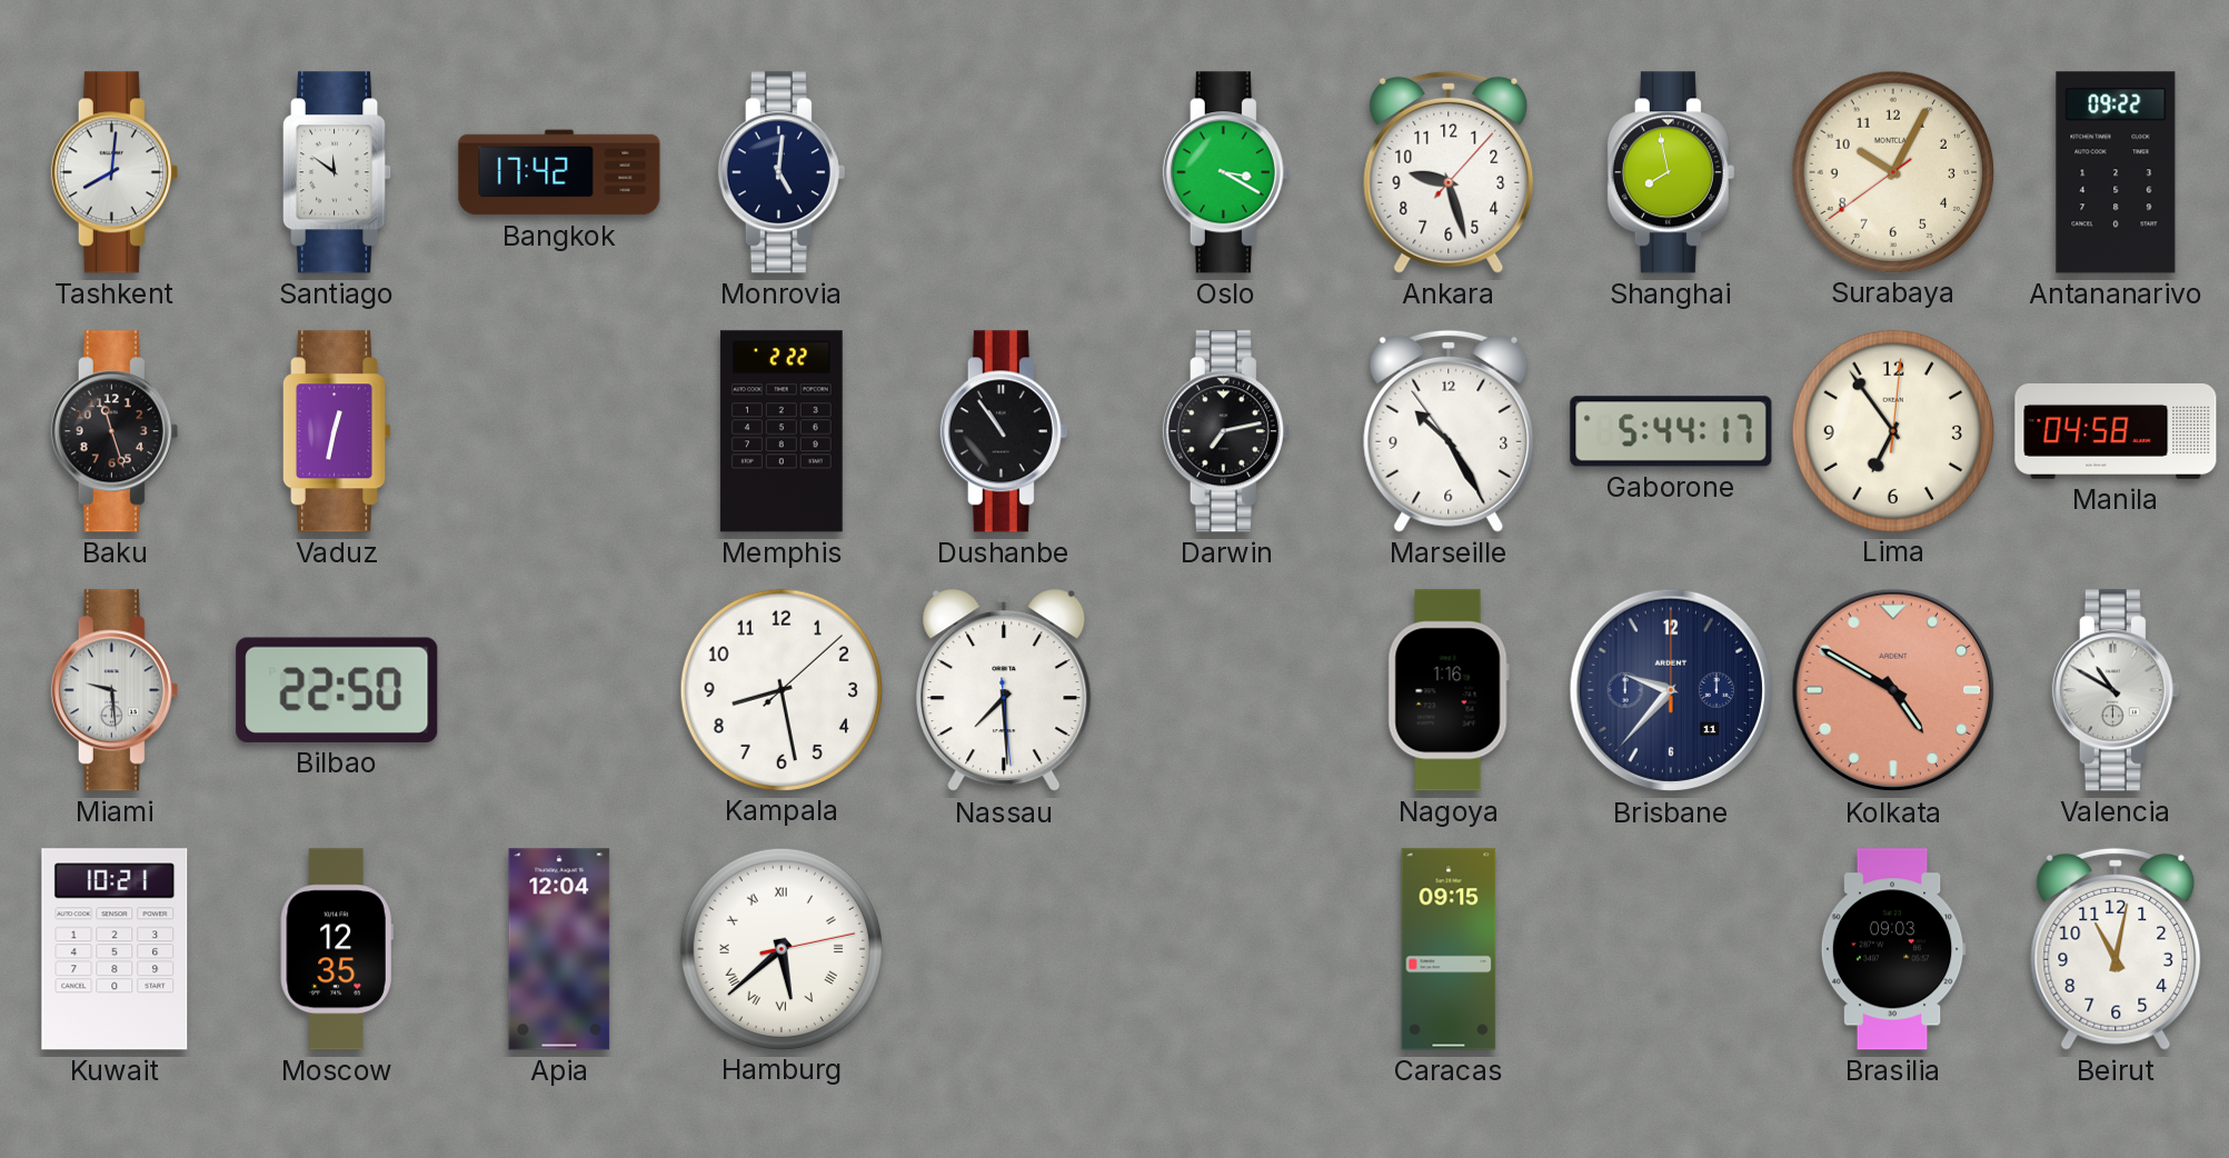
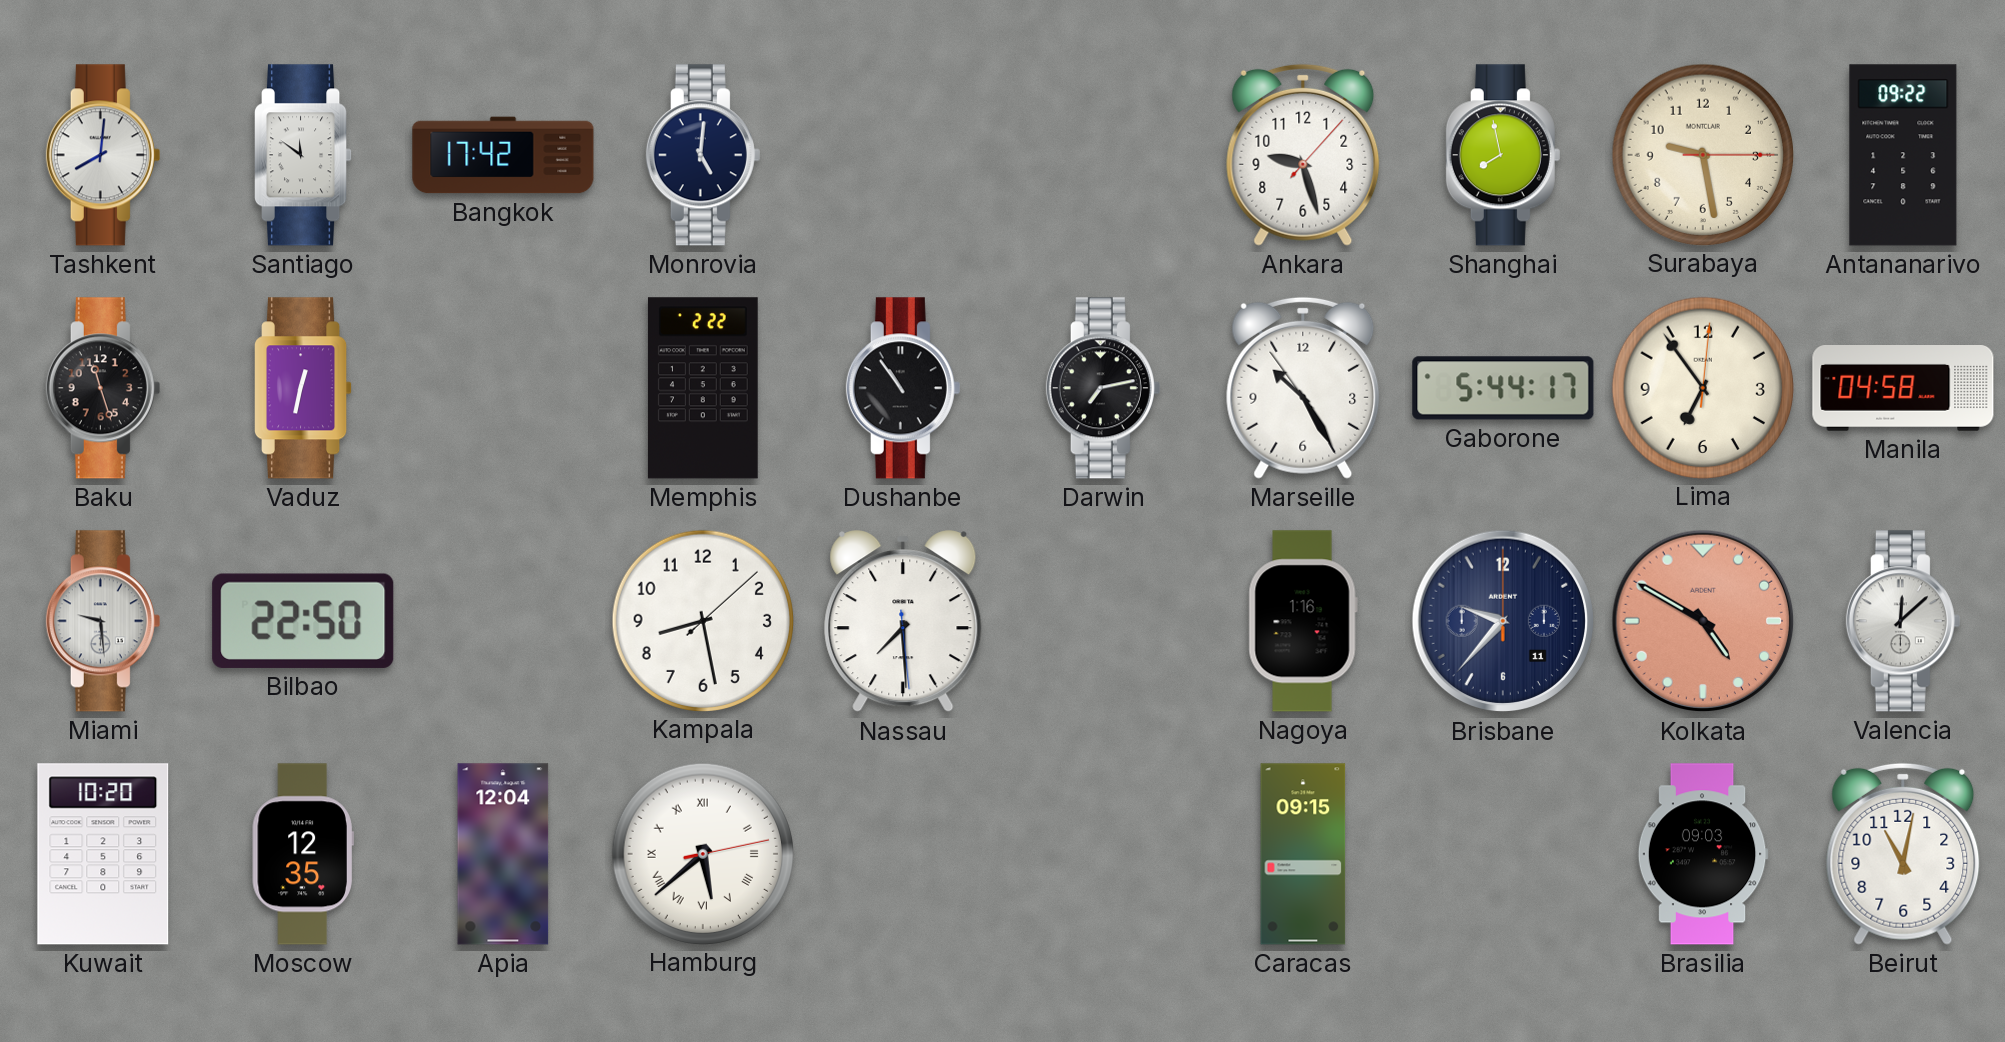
Oslo: 3:20 -> none
Surabaya: 10:04 -> 9:28
Valencia: 10:50 -> 12:08
Kuwait: 10:21 -> 10:20
